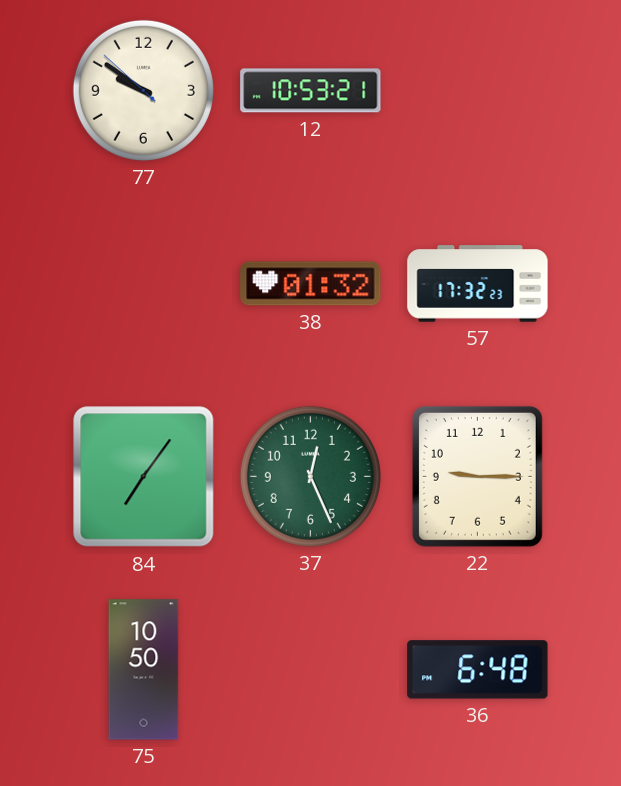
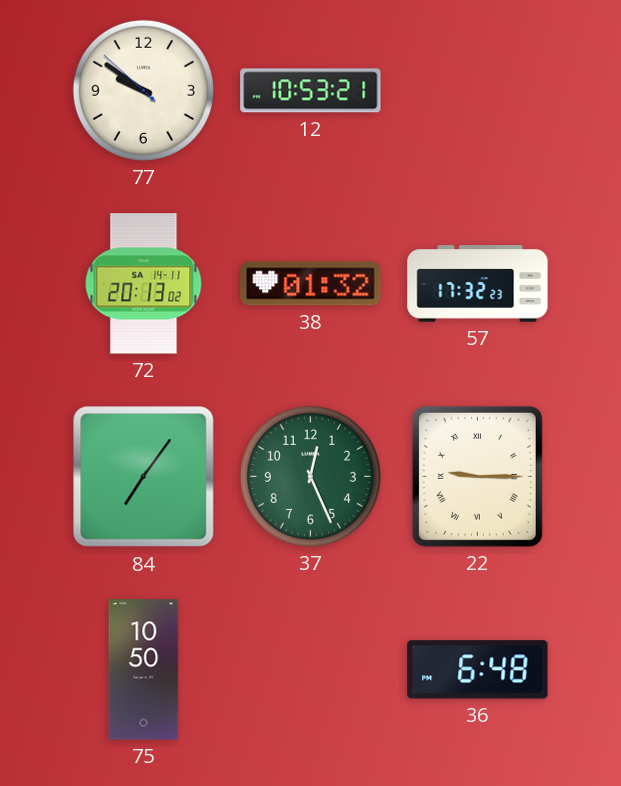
72: none -> 20:13
22 numerals: Arabic -> Roman
